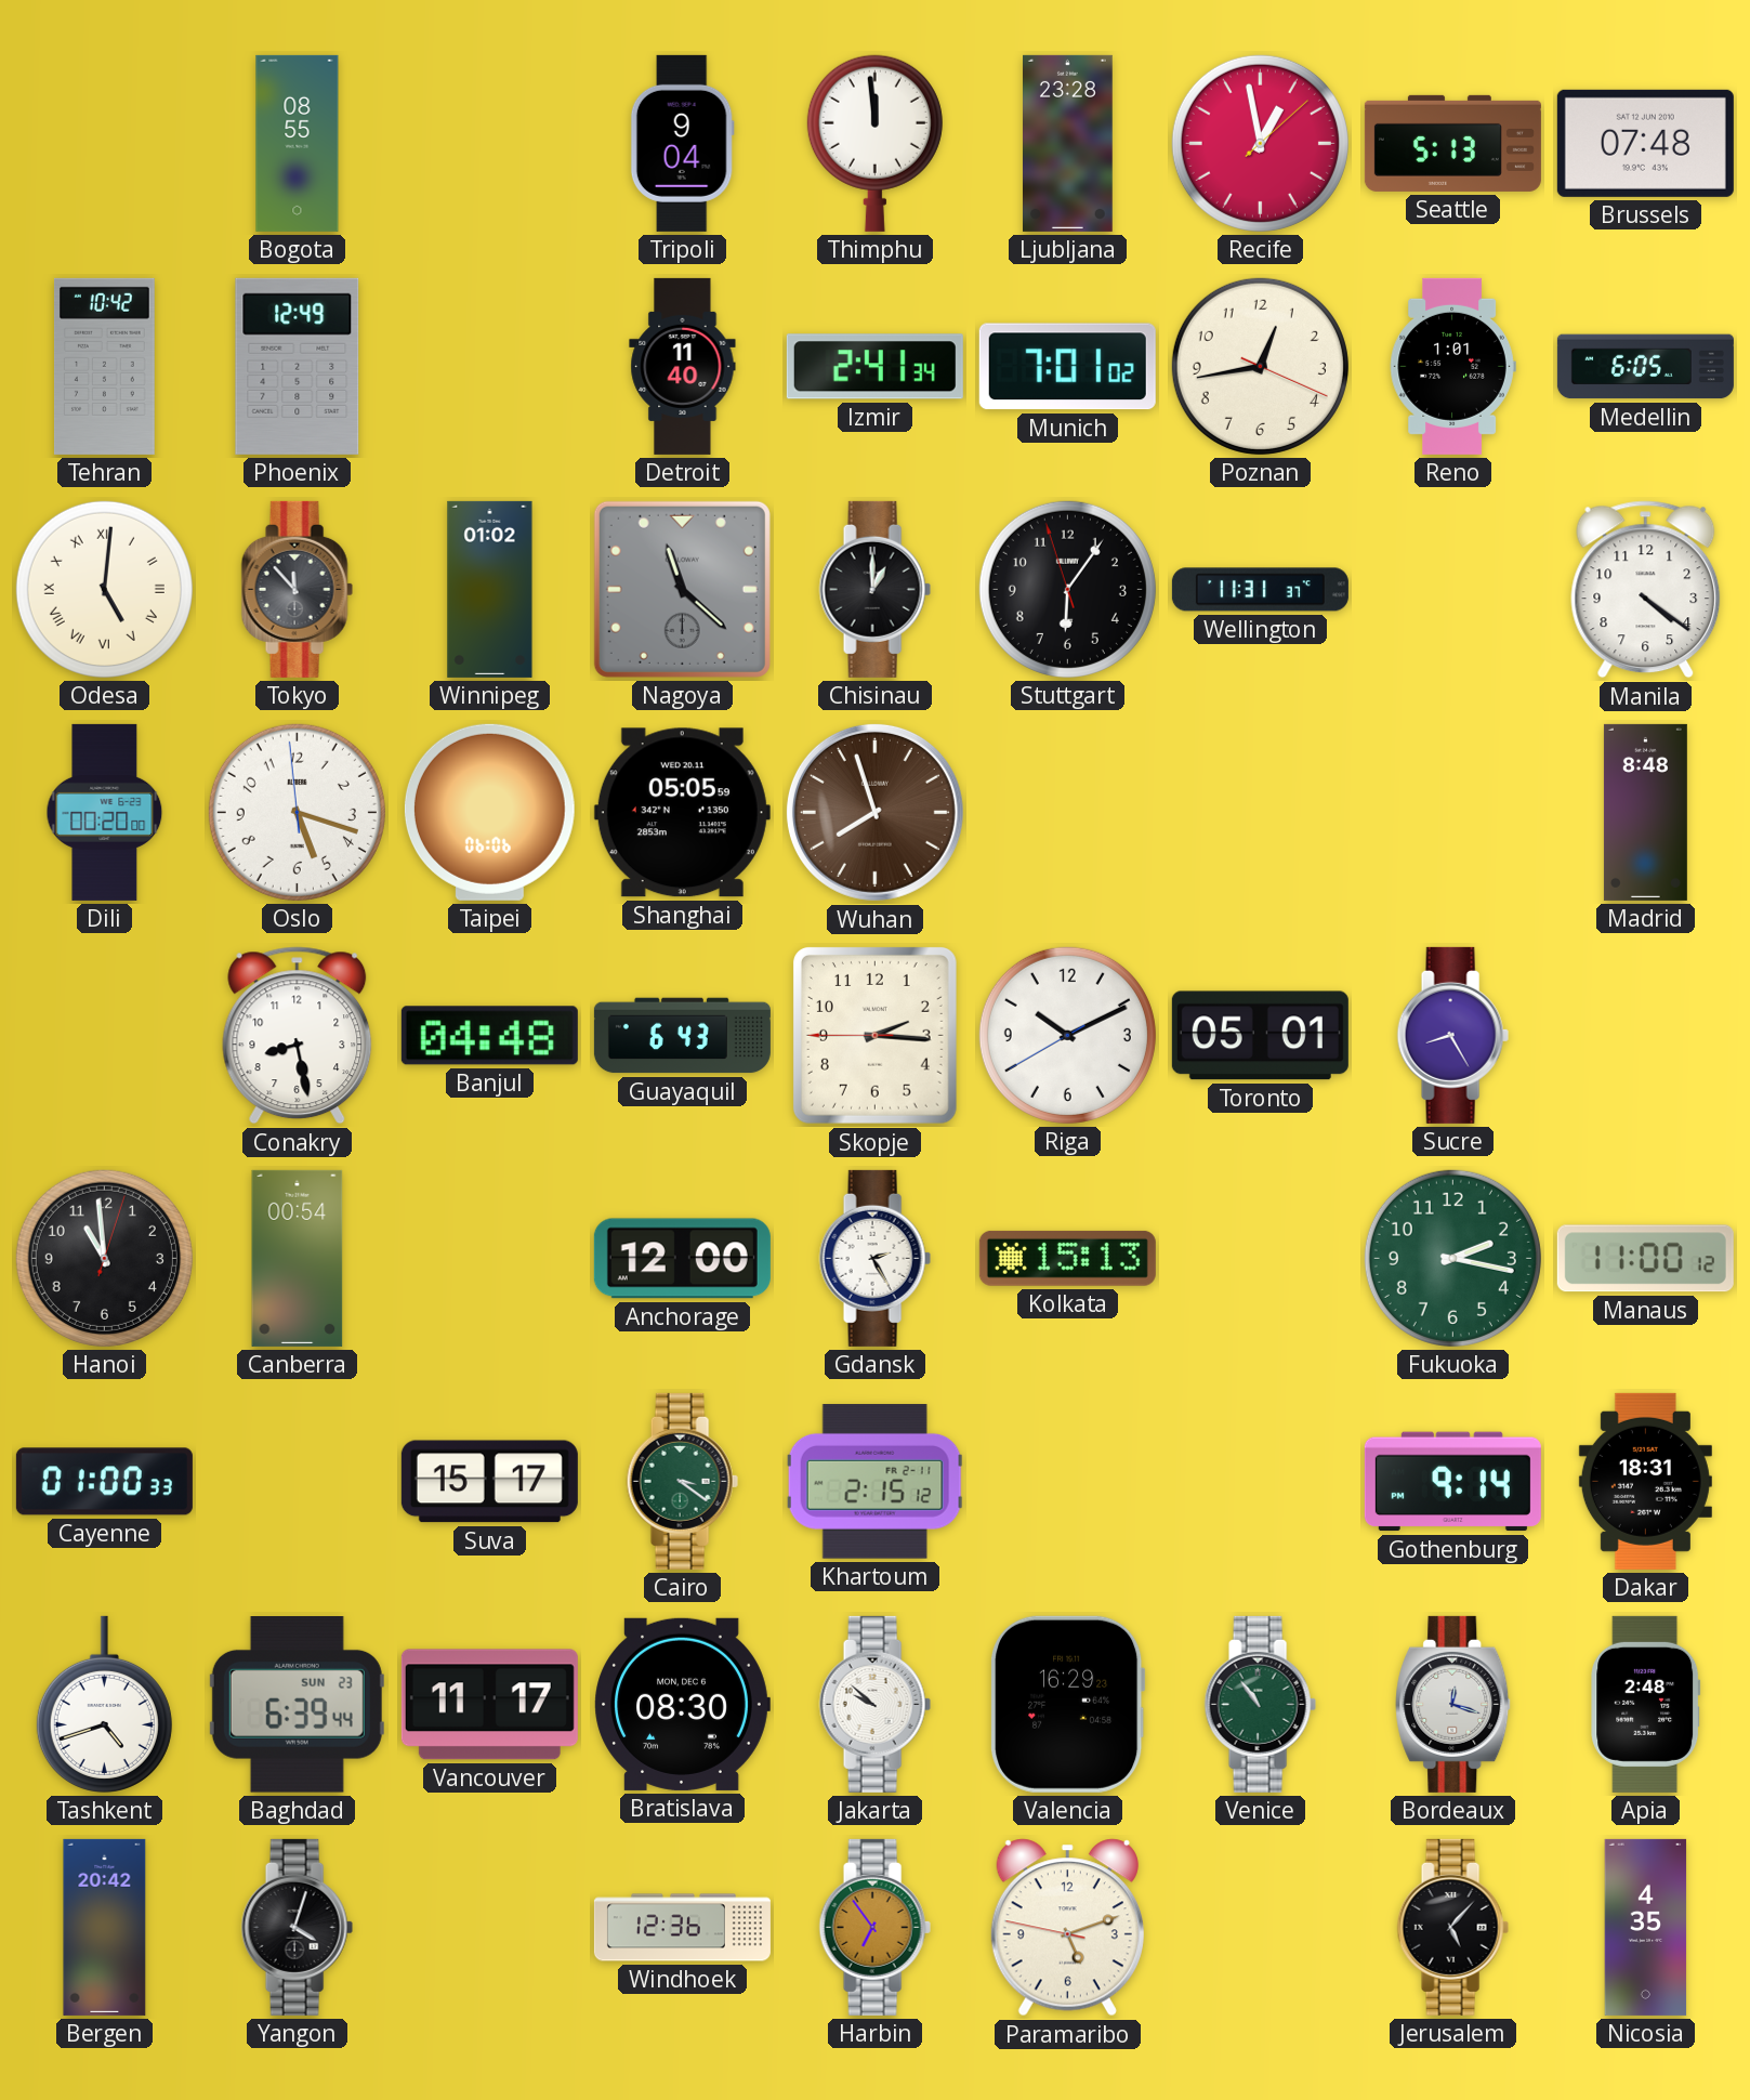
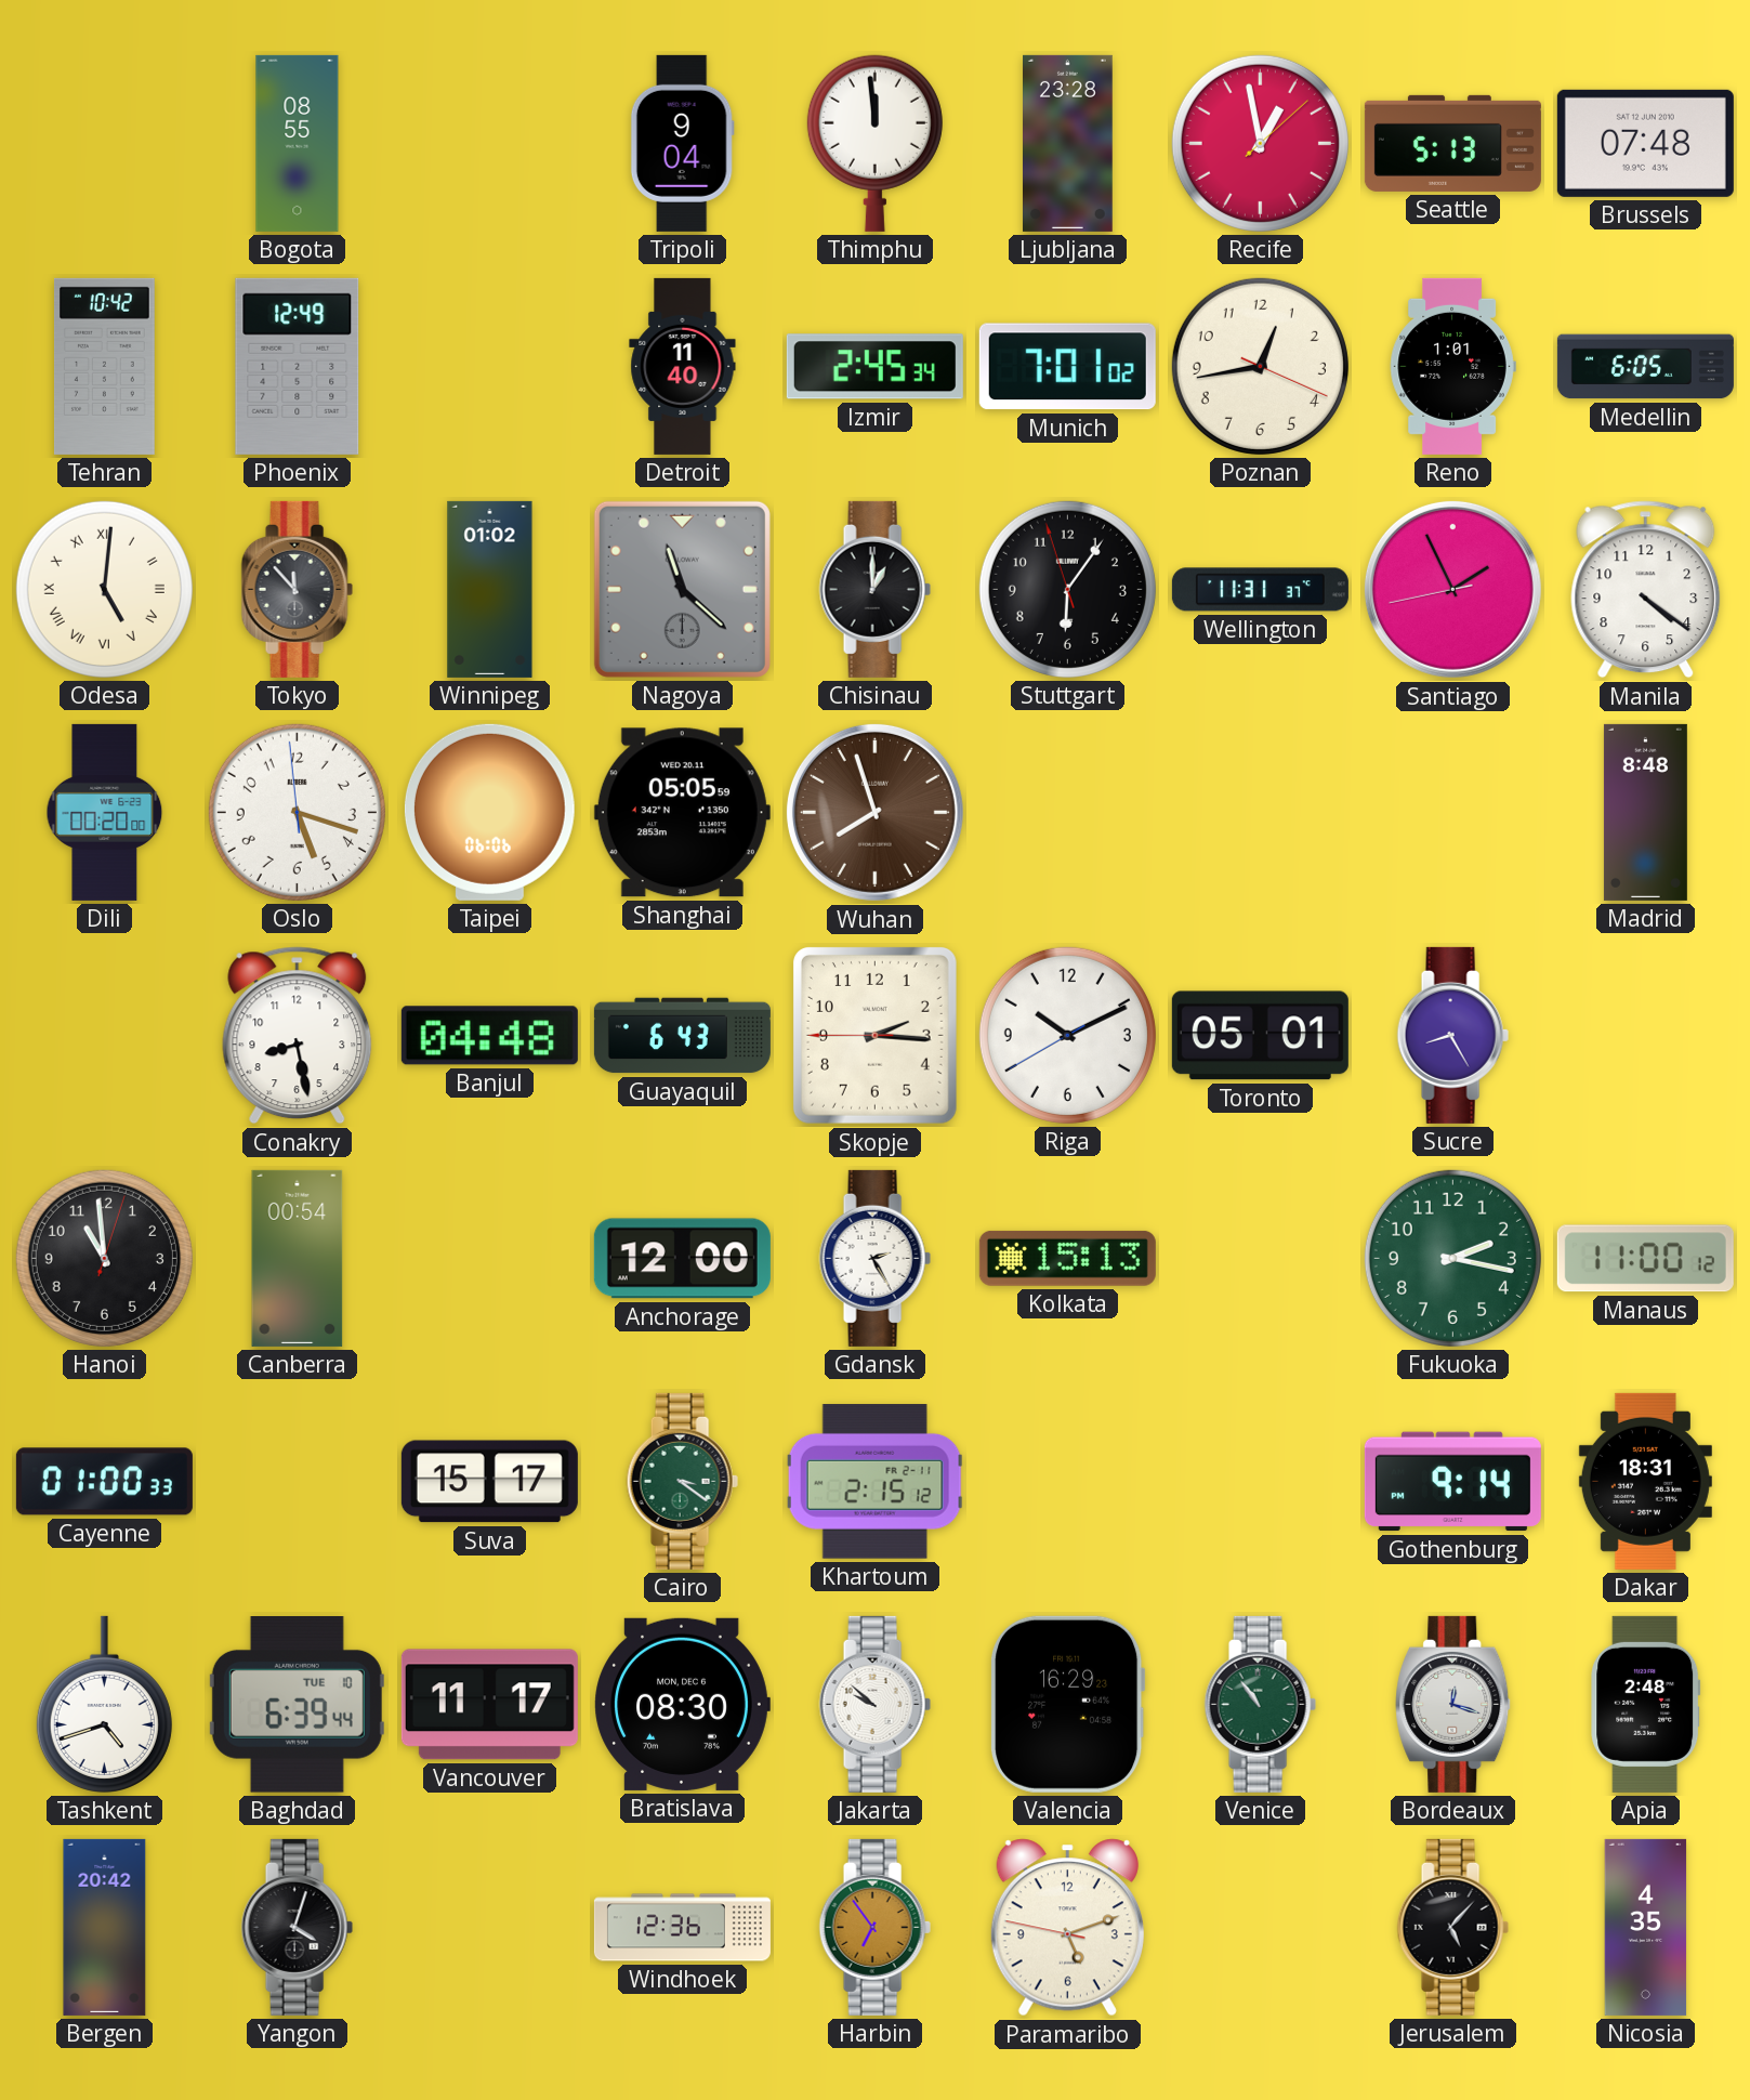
Izmir: 2:41 -> 2:45
Santiago: none -> 1:55
Baghdad date: SUN 23 -> TUE 10
